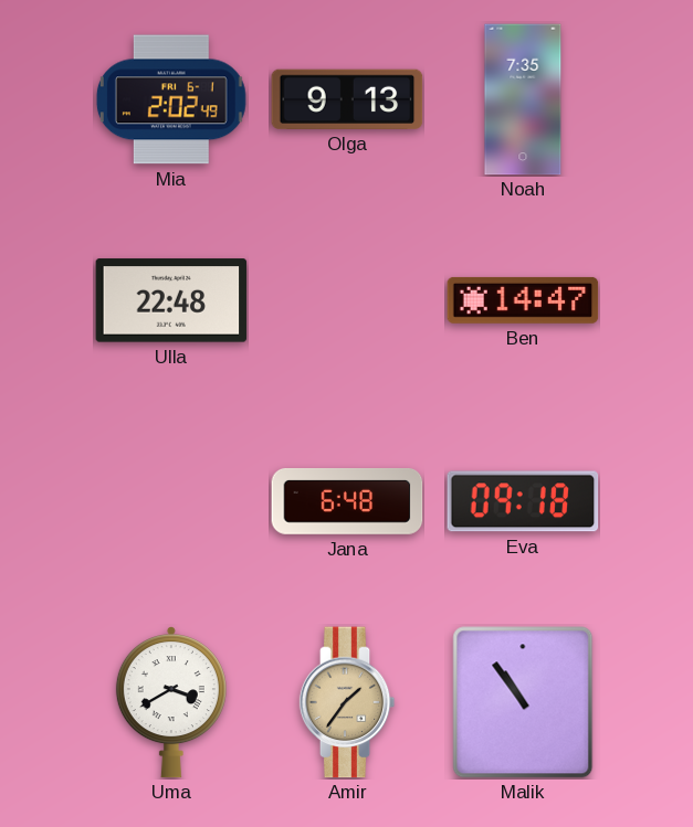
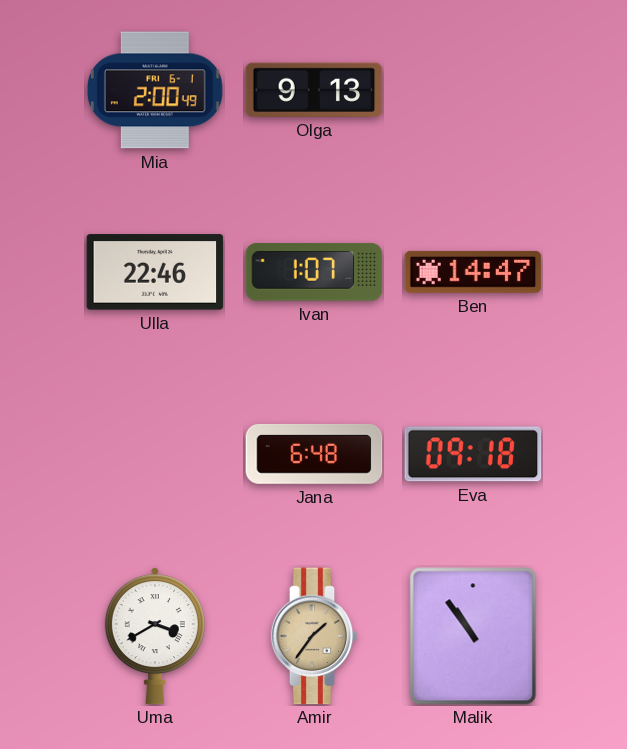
Mia: 2:02 -> 2:00
Noah: 7:35 -> none
Ulla: 22:48 -> 22:46
Ivan: none -> 1:07
